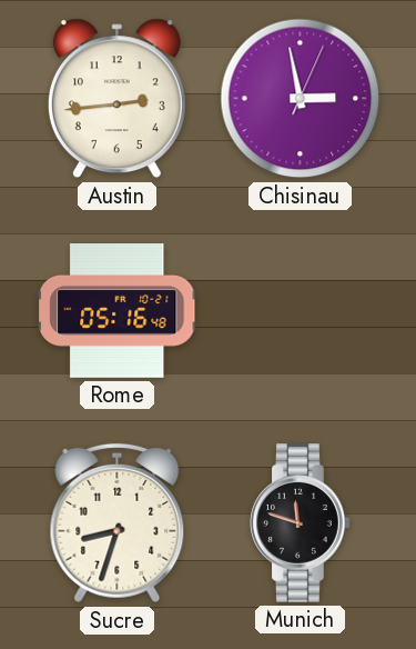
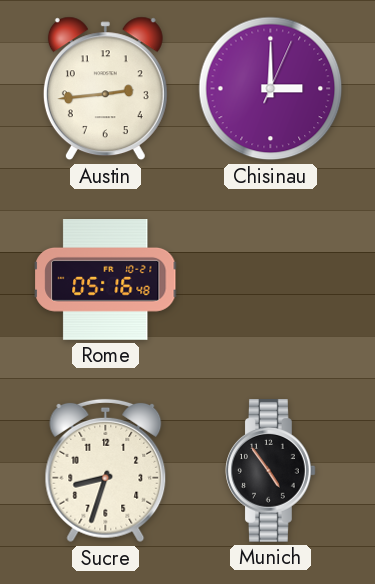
Chisinau: 2:58 -> 3:00
Munich: 11:48 -> 4:54
